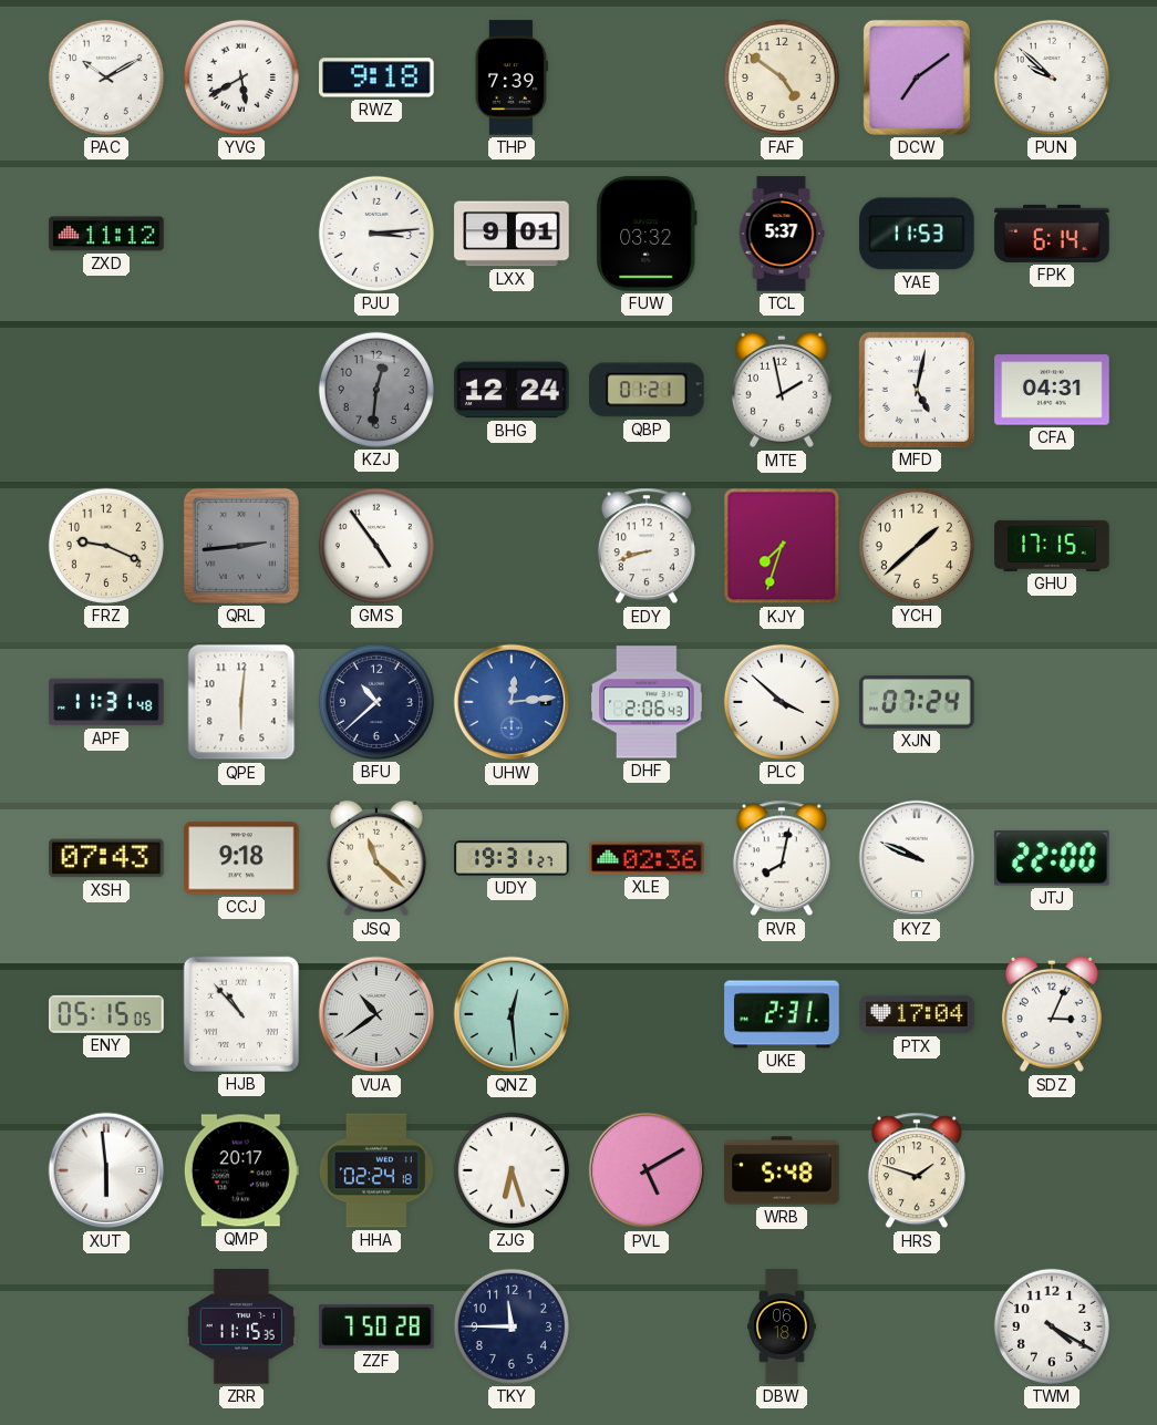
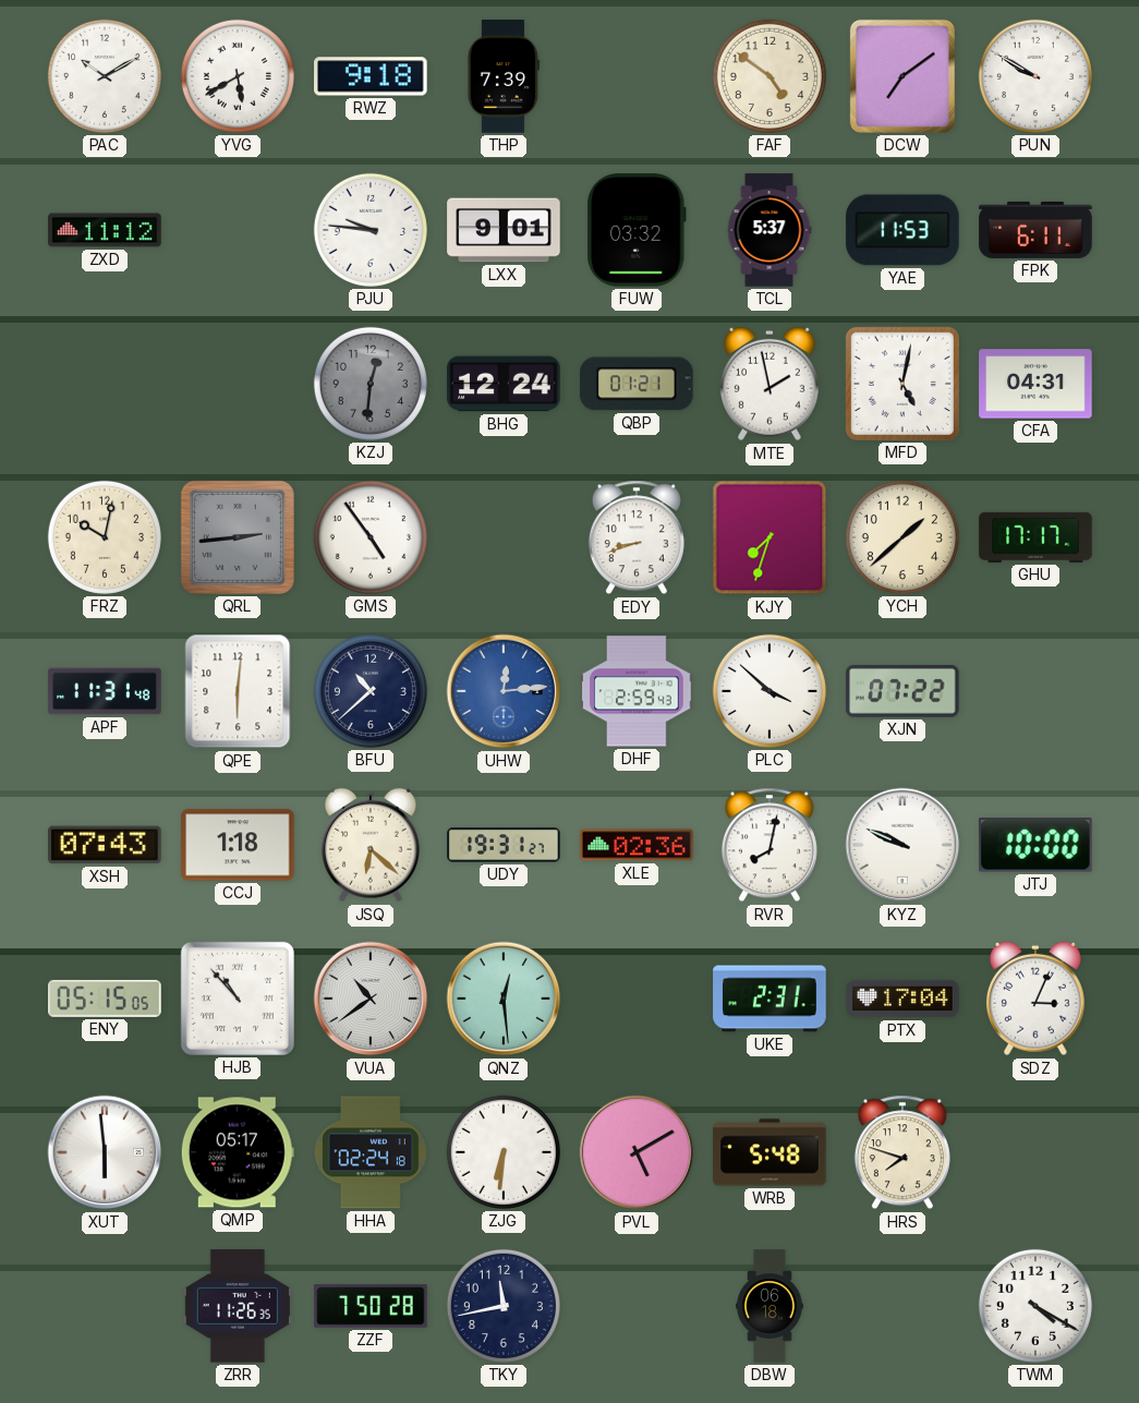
PUN: 9:52 -> 9:50
PJU: 3:14 -> 9:46
FPK: 6:14 -> 6:11
FRZ: 9:19 -> 10:02
GHU: 17:15 -> 17:17
DHF: 2:06 -> 2:59
XJN: 07:24 -> 07:22
CCJ: 9:18 -> 1:18
JSQ: 11:22 -> 6:22
JTJ: 22:00 -> 10:00
QMP: 20:17 -> 05:17
ZJG: 6:27 -> 6:31
HRS: 1:48 -> 7:48
ZRR: 11:15 -> 11:26
TKY: 11:45 -> 11:43
